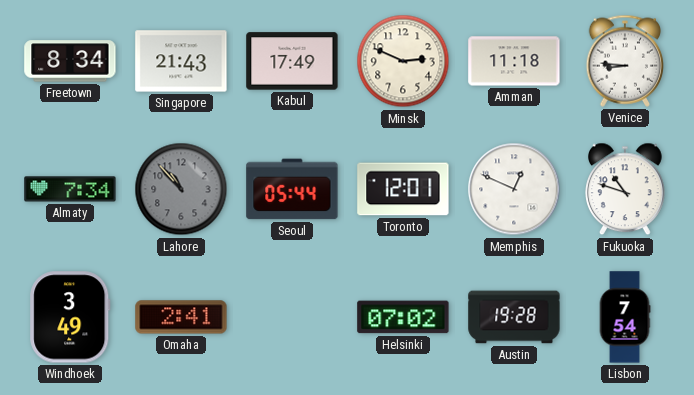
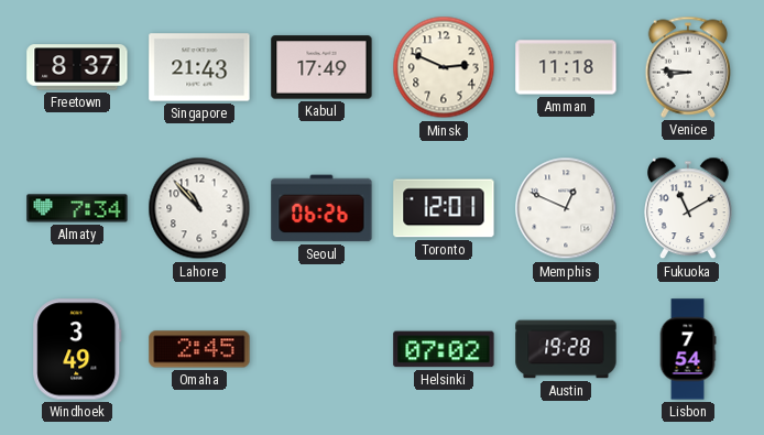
Freetown: 8:34 -> 8:37
Lahore dial: grey -> white
Seoul: 05:44 -> 06:26
Fukuoka: 10:48 -> 11:10
Omaha: 2:41 -> 2:45
